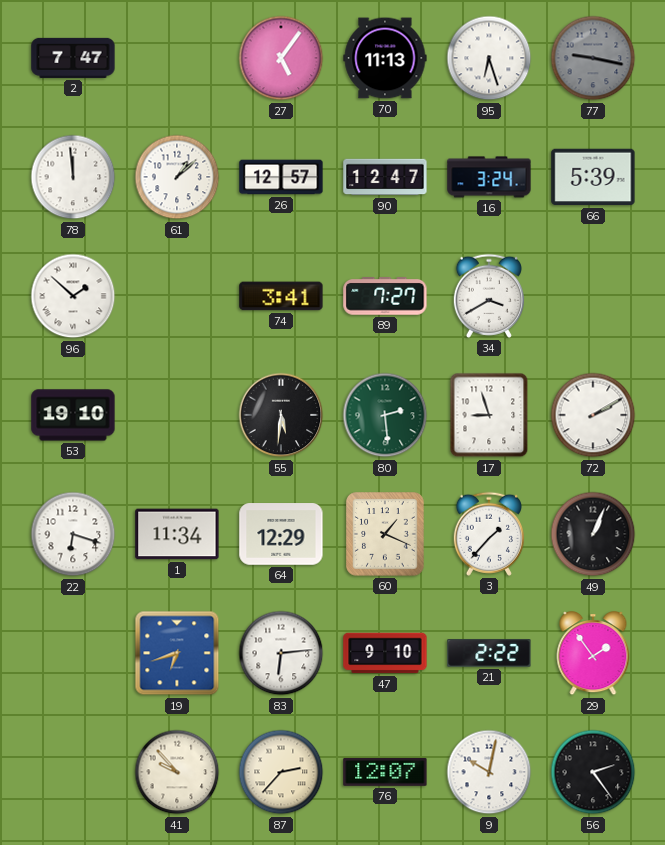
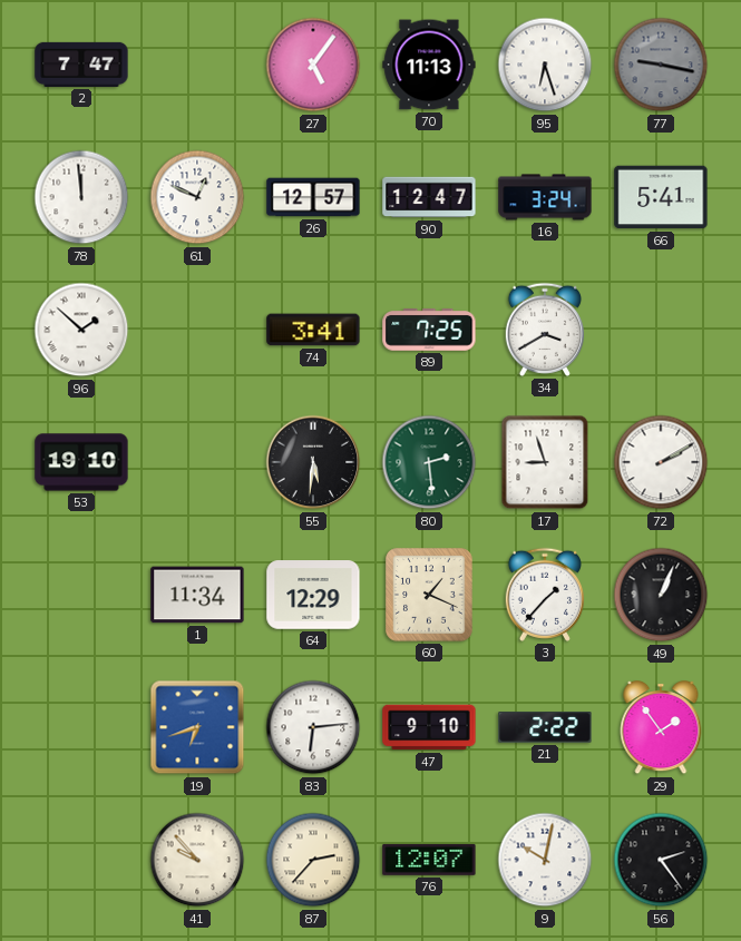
61: 1:08 -> 12:49
66: 5:39 -> 5:41
89: 7:27 -> 7:25
22: 6:18 -> none
